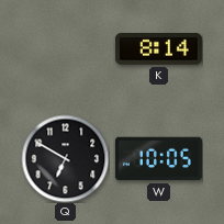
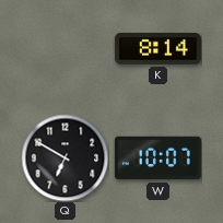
W: 10:05 -> 10:07
